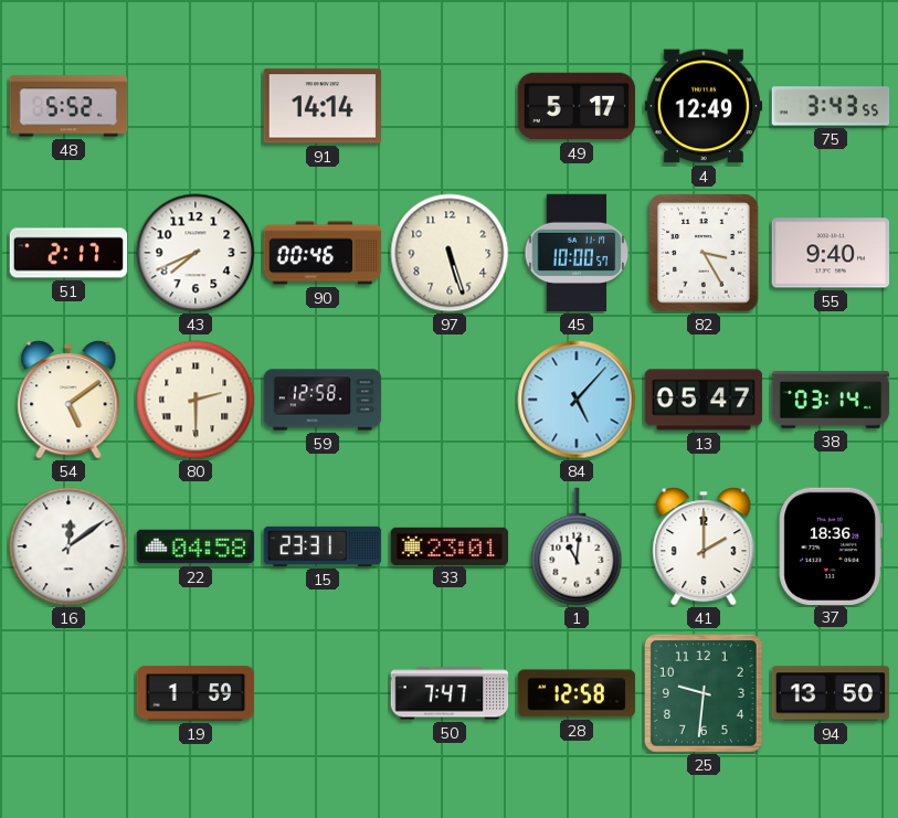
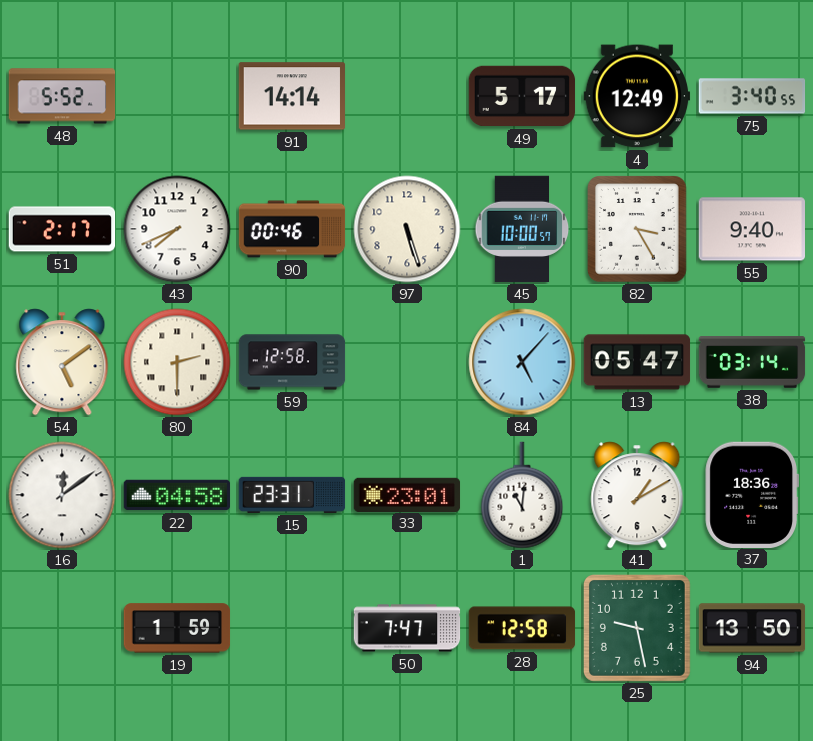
75: 3:43 -> 3:40
41: 2:00 -> 1:10
25: 9:31 -> 9:28
